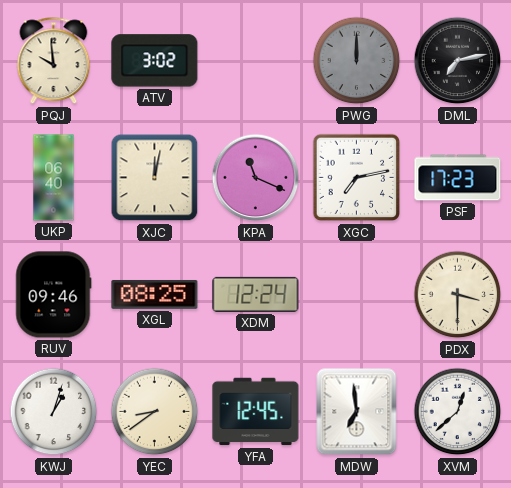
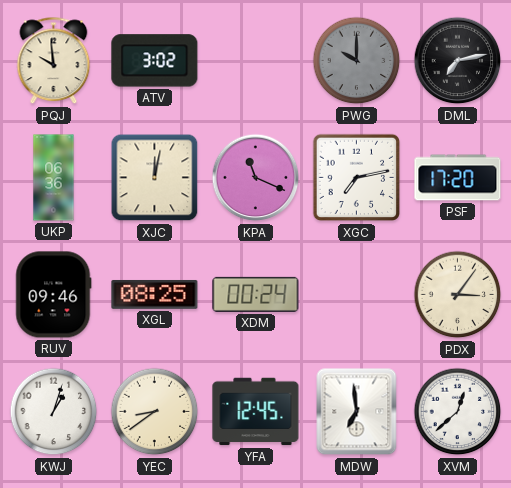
PWG: 12:00 -> 10:00
UKP: 06:40 -> 06:36
PSF: 17:23 -> 17:20
XDM: 12:24 -> 00:24
PDX: 3:30 -> 3:06
